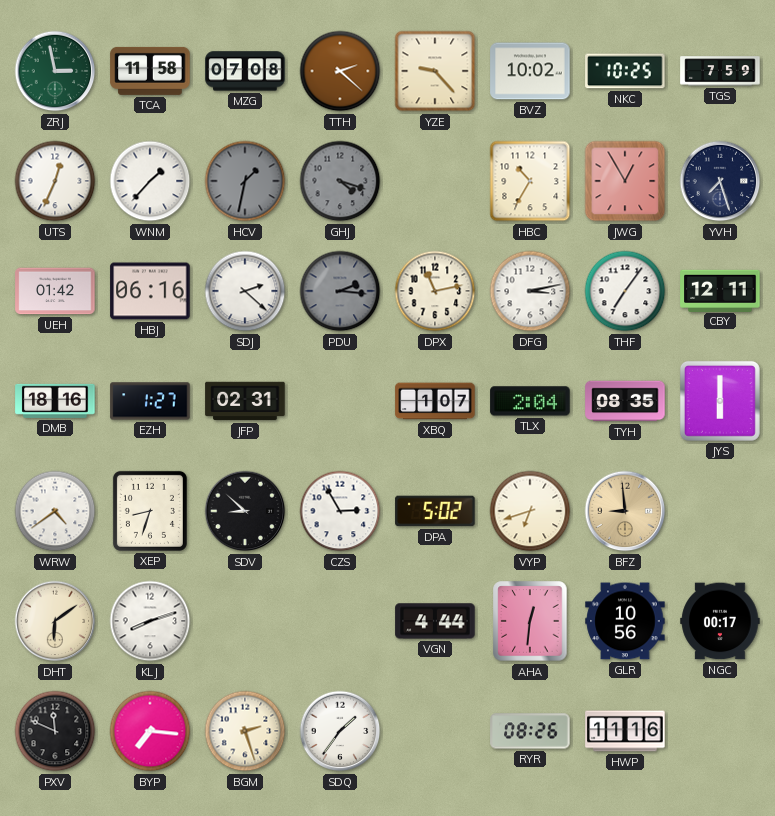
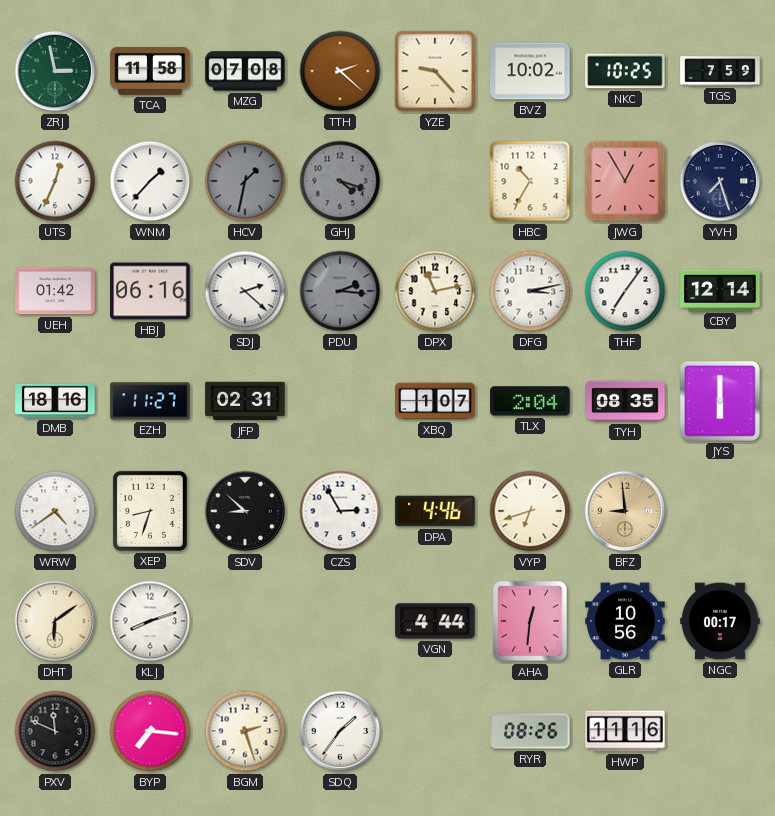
CBY: 12:11 -> 12:14
EZH: 1:27 -> 11:27
DPA: 5:02 -> 4:46
